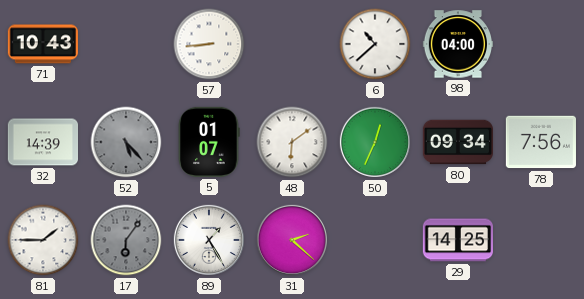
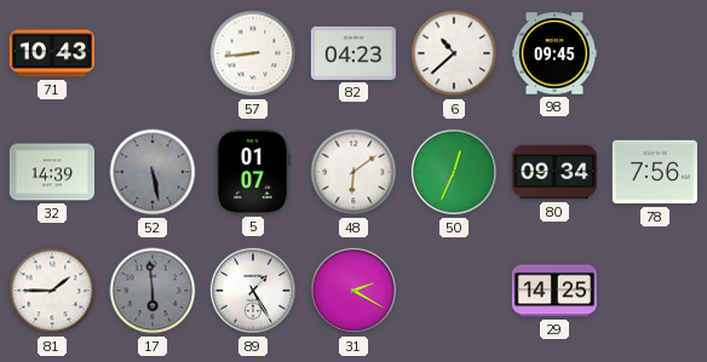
82: none -> 04:23
98: 04:00 -> 09:45
52: 5:23 -> 5:28
17: 6:06 -> 5:59
31: 2:22 -> 2:20
